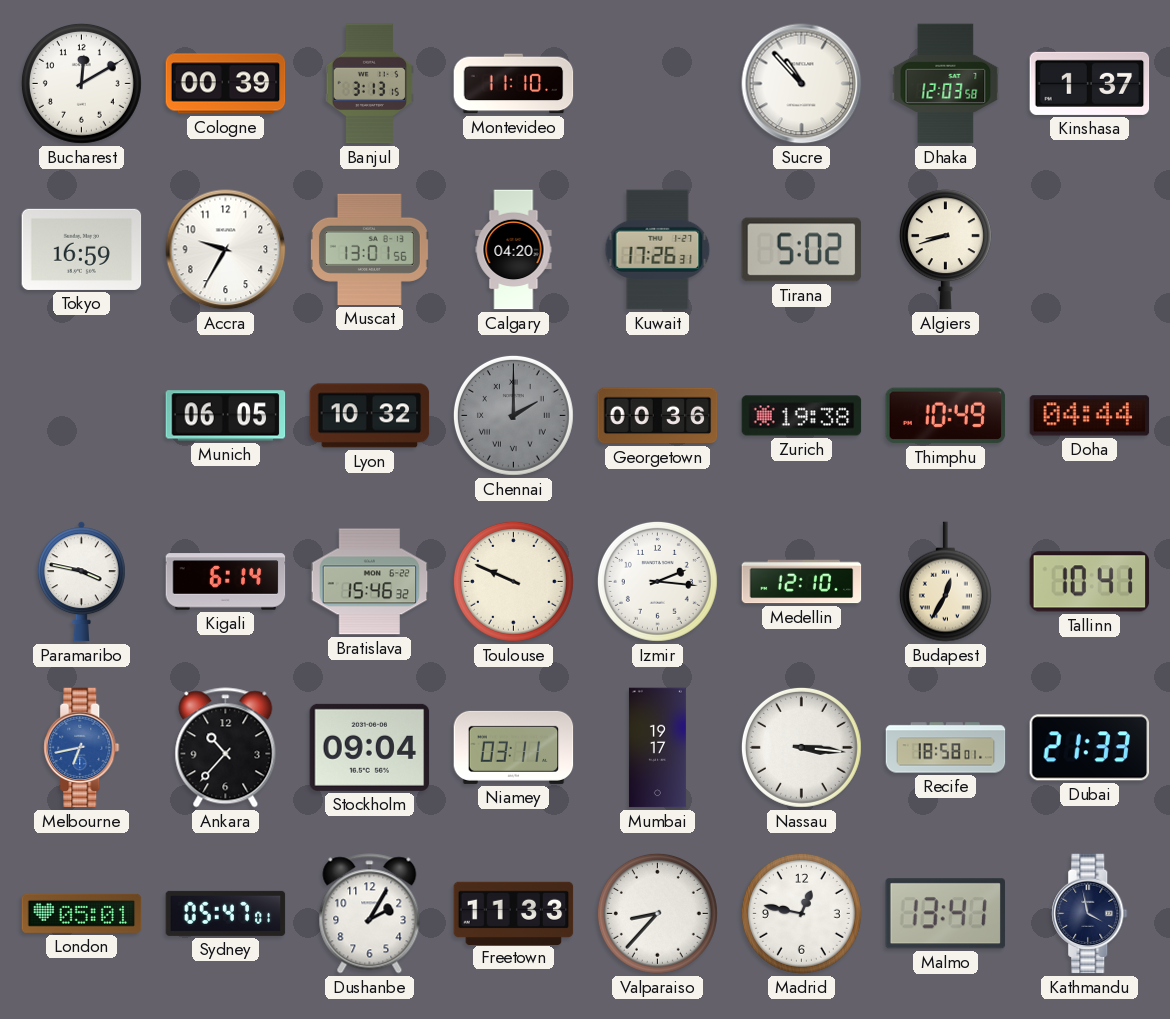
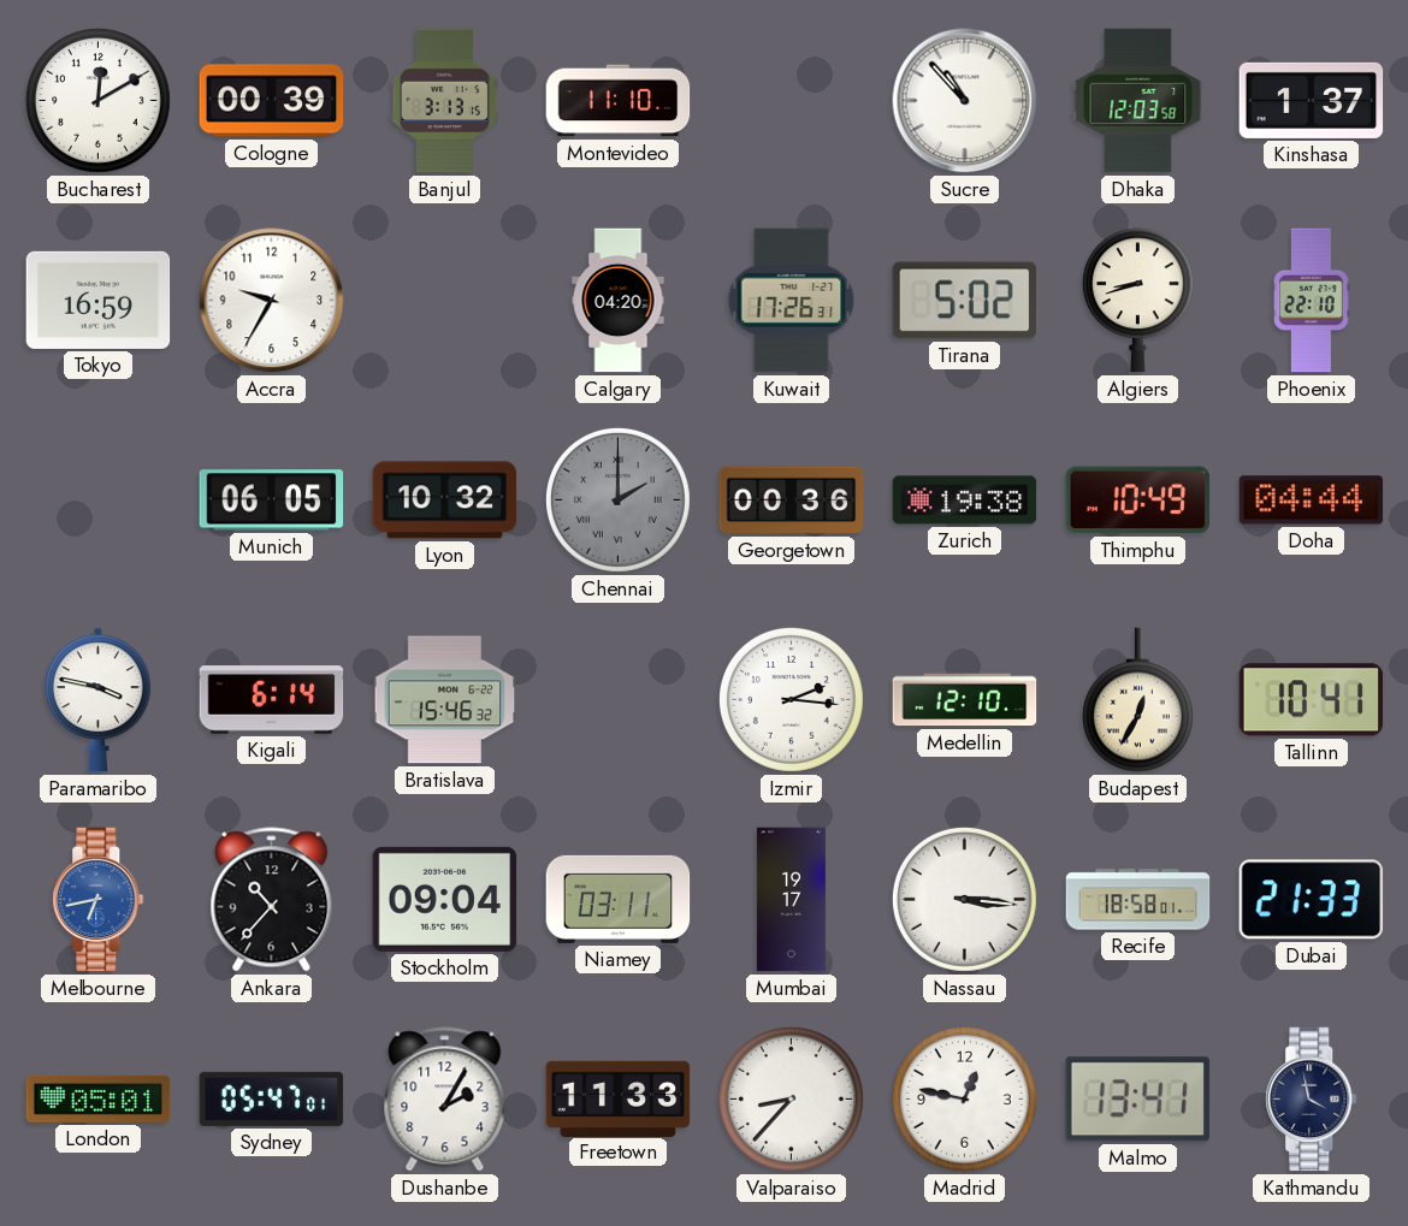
Muscat: 13:01 -> none
Phoenix: none -> 22:10
Toulouse: 9:49 -> none
